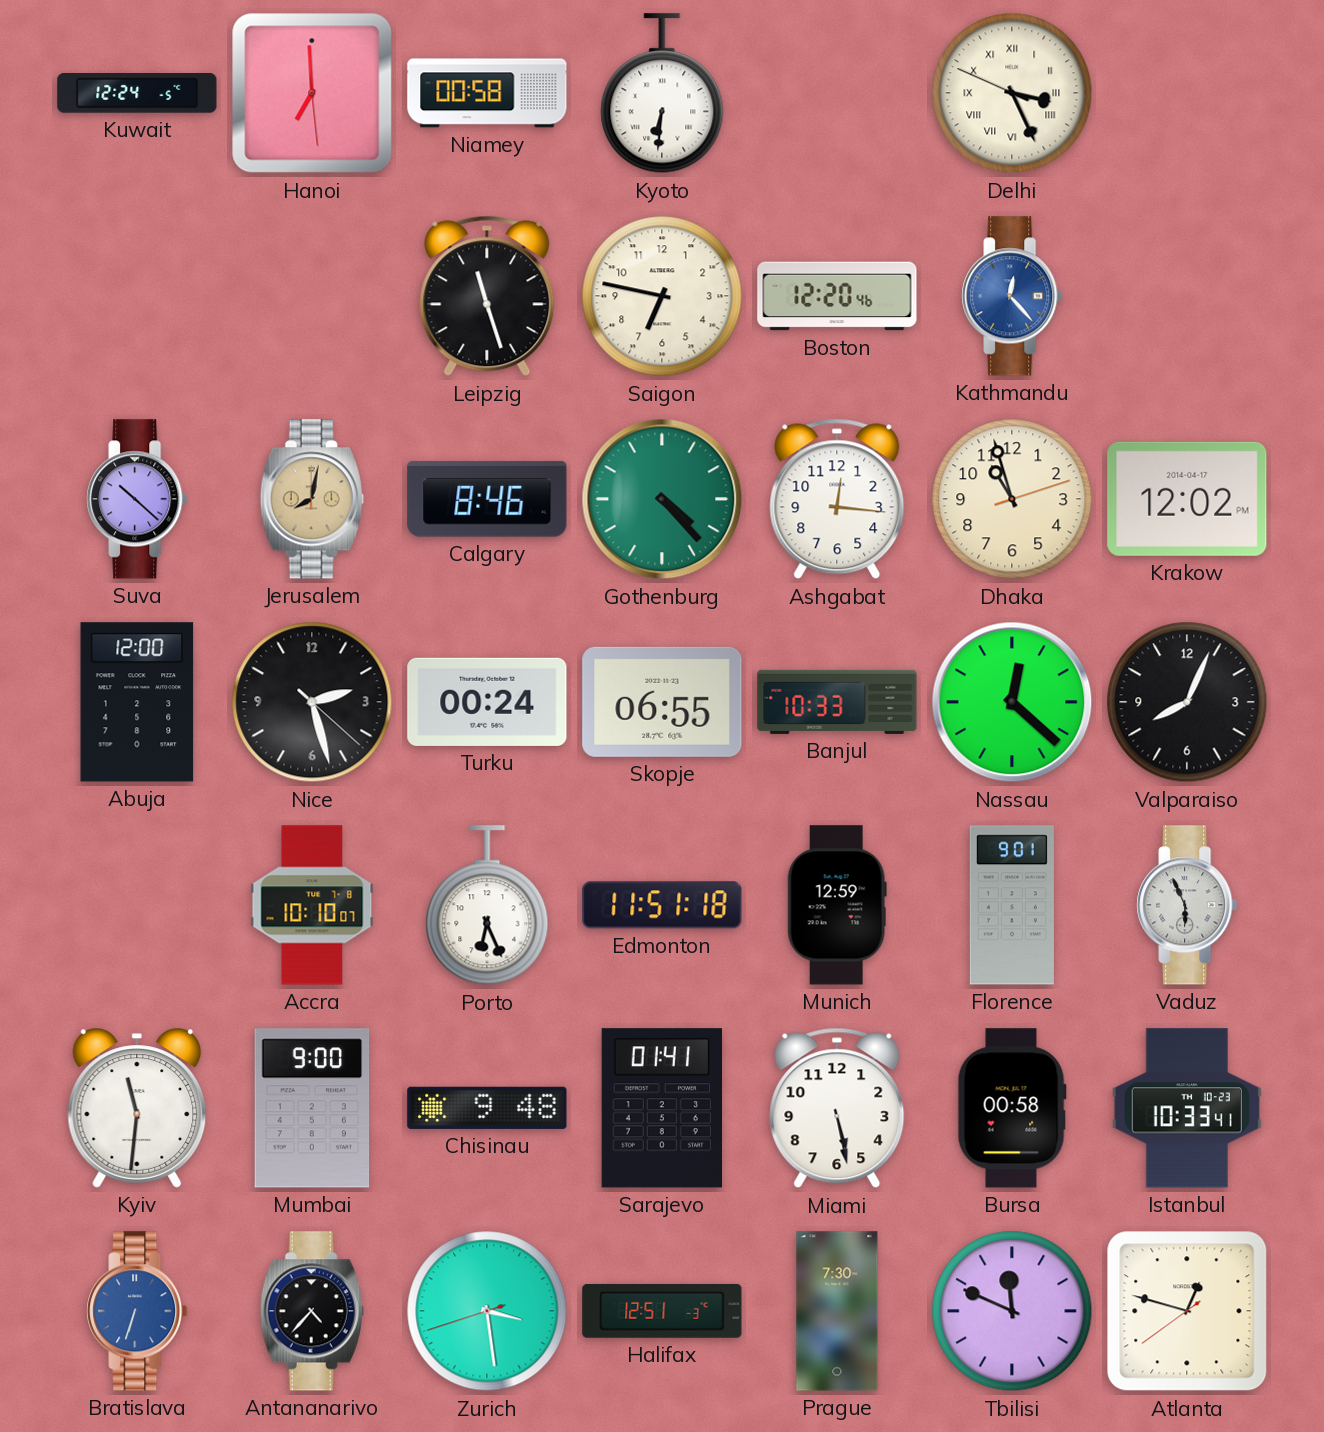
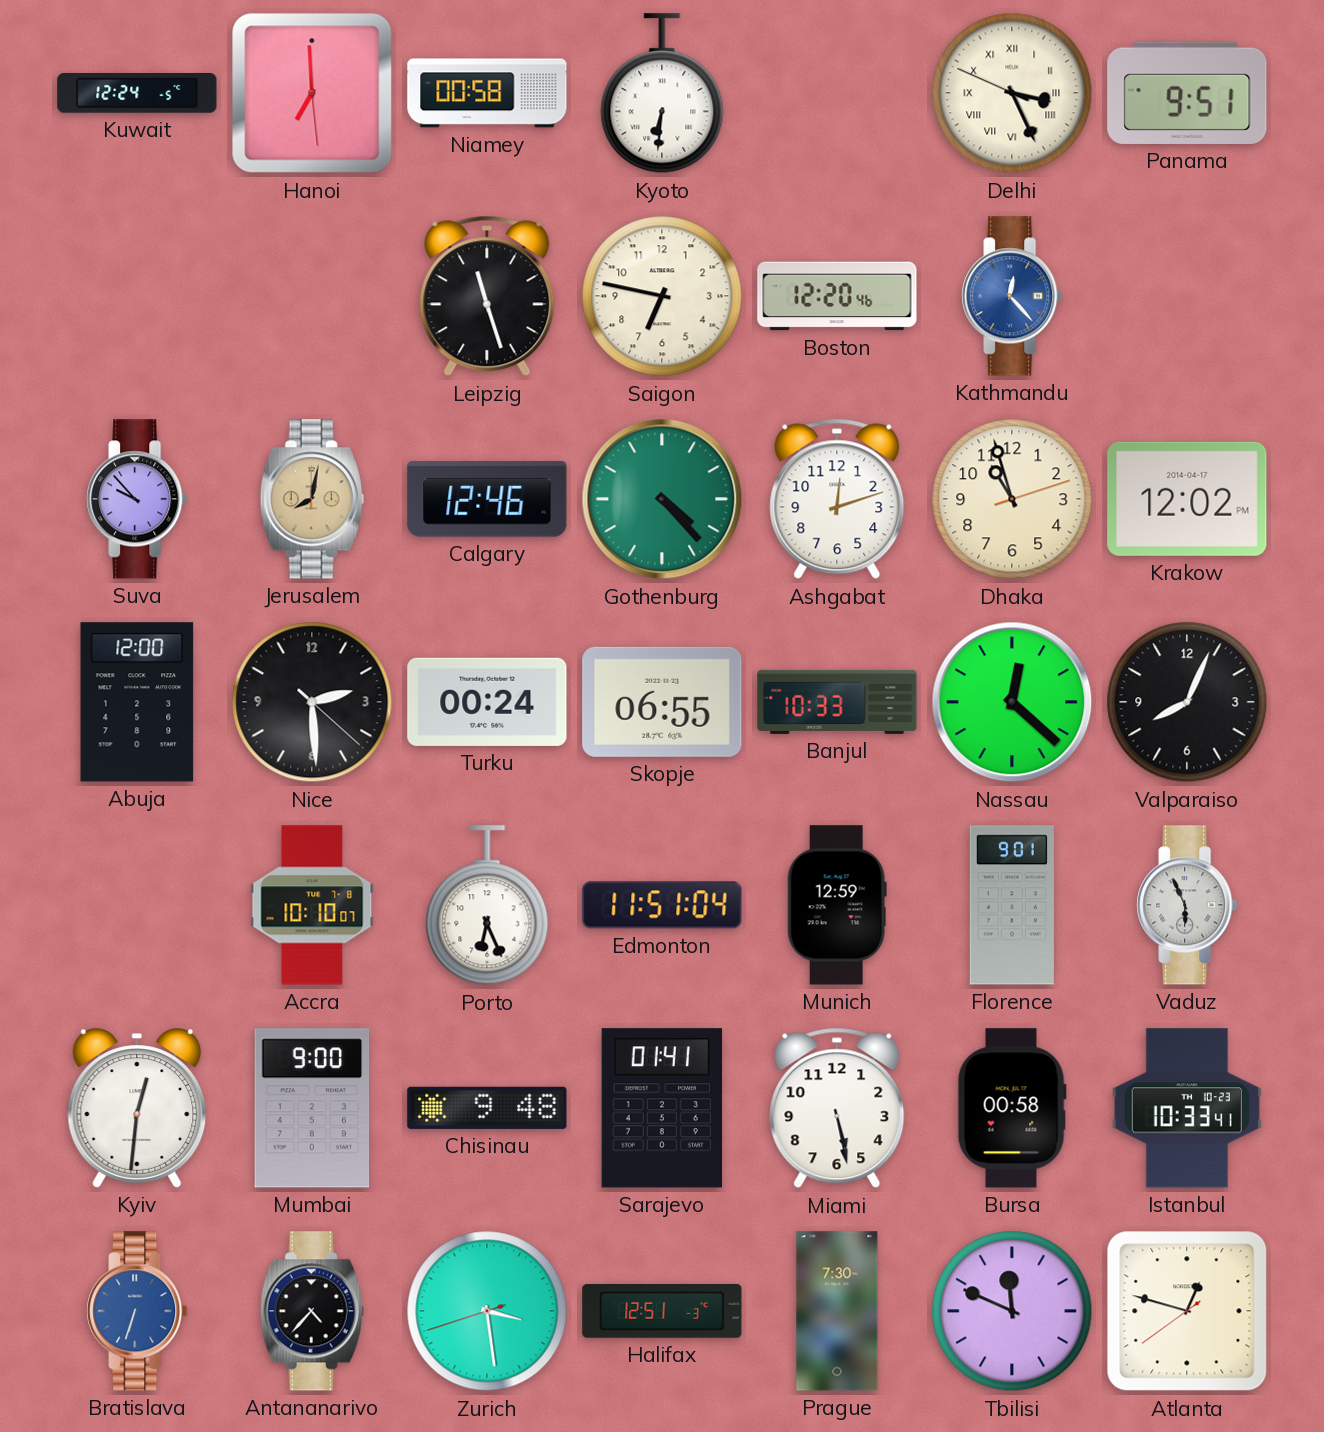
Panama: none -> 9:51
Suva: 10:22 -> 9:53
Calgary: 8:46 -> 12:46
Ashgabat: 12:16 -> 12:12
Nice: 2:27 -> 2:29
Edmonton: 11:51:18 -> 11:51:04
Kyiv: 11:31 -> 12:31
